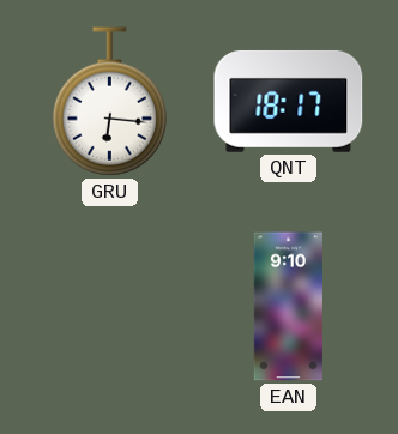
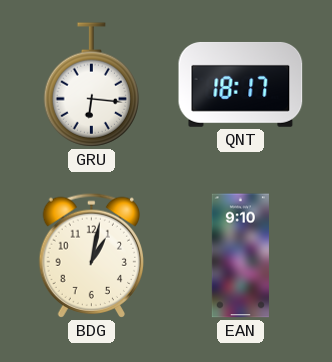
BDG: none -> 1:02
